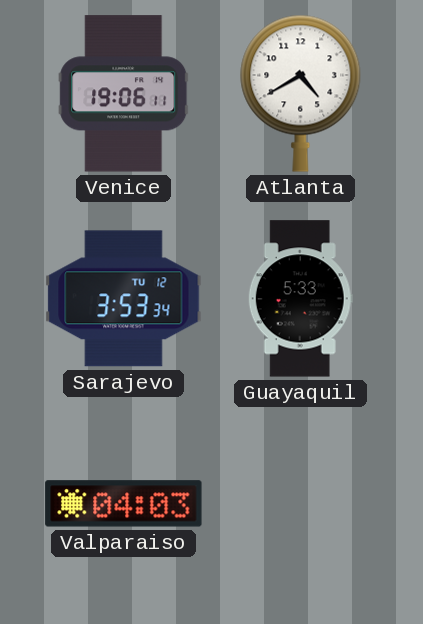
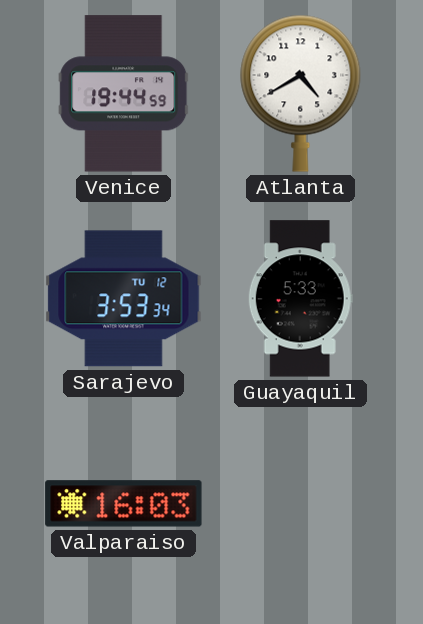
Venice: 19:06 -> 19:44
Valparaiso: 04:03 -> 16:03
